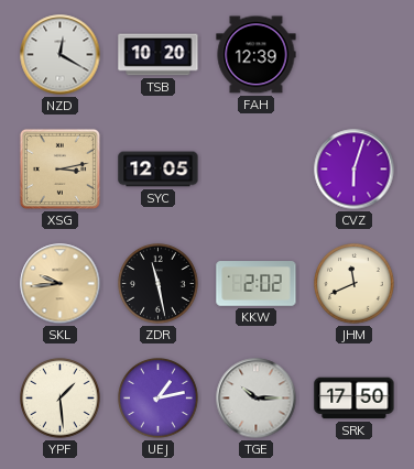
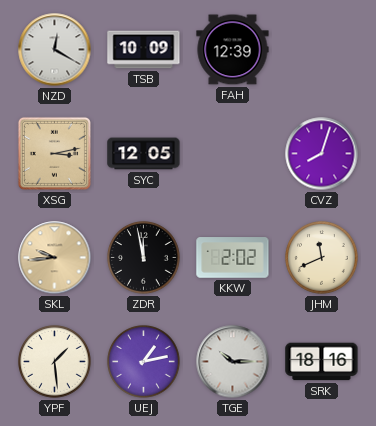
TSB: 10:20 -> 10:09
CVZ: 6:03 -> 8:03
ZDR: 11:28 -> 11:58
SRK: 17:50 -> 18:16
